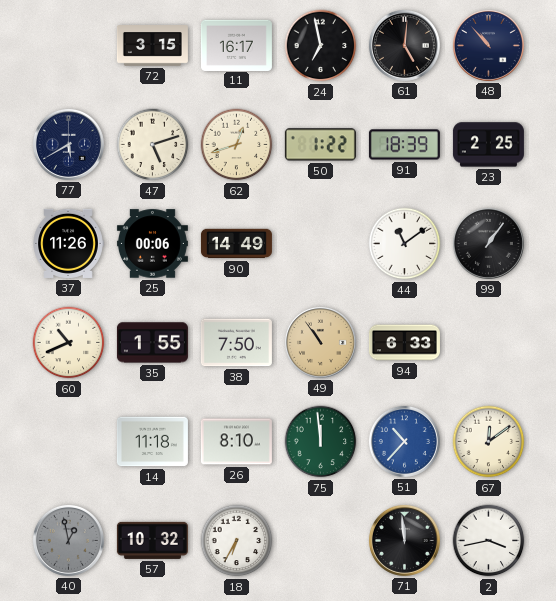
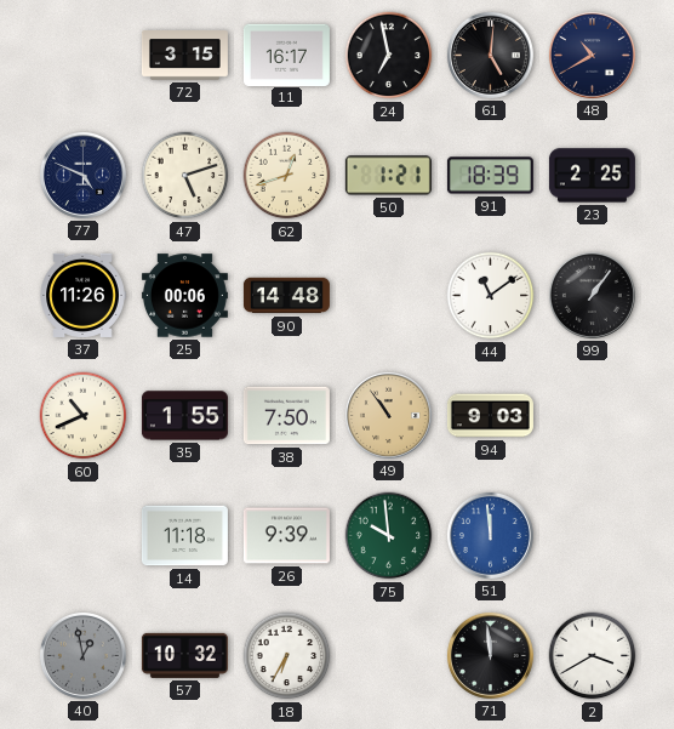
48: 10:53 -> 10:40
77: 5:40 -> 4:49
50: 1:22 -> 1:21
90: 14:49 -> 14:48
94: 6:33 -> 9:03
26: 8:10 -> 9:39
75: 11:59 -> 9:59
51: 10:37 -> 11:59
67: 12:09 -> none
2: 3:43 -> 3:40
